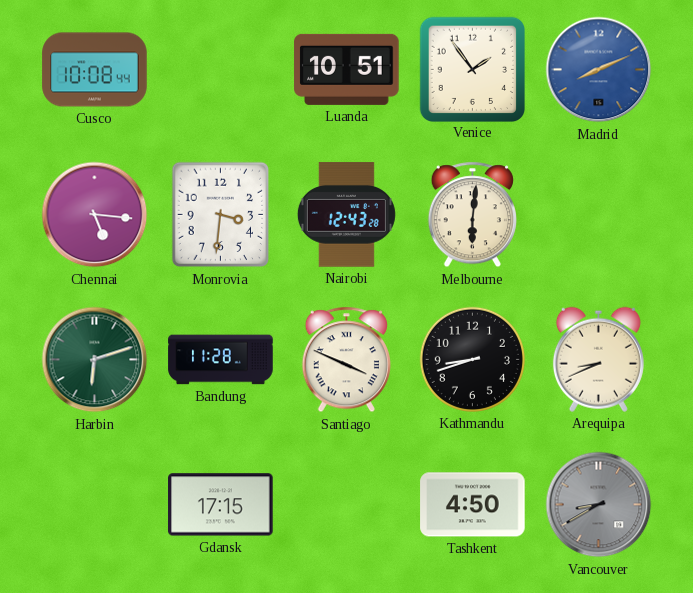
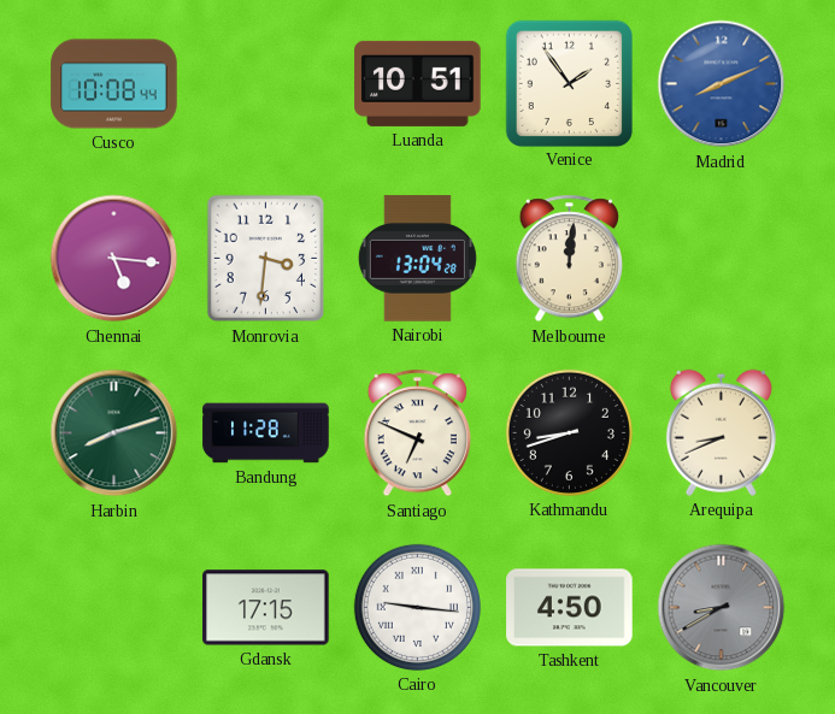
Nairobi: 12:43 -> 13:04
Melbourne: 6:01 -> 12:01
Harbin: 6:12 -> 8:12
Santiago: 3:49 -> 6:49
Cairo: none -> 9:16
